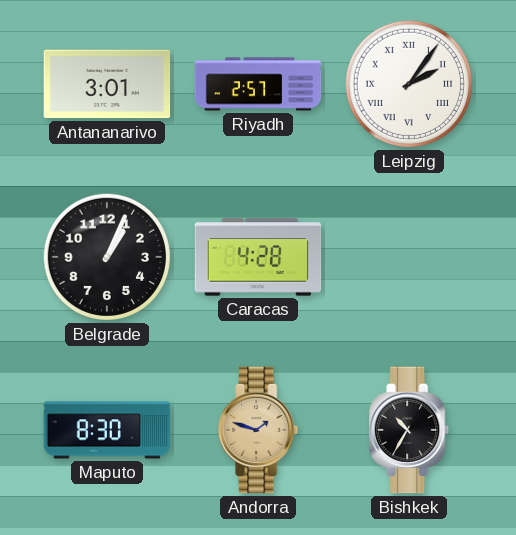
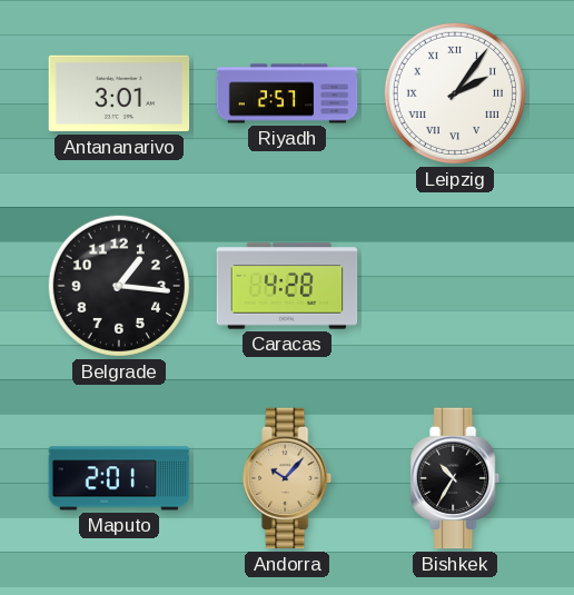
Belgrade: 1:04 -> 1:16
Maputo: 8:30 -> 2:01
Andorra: 1:48 -> 10:07
